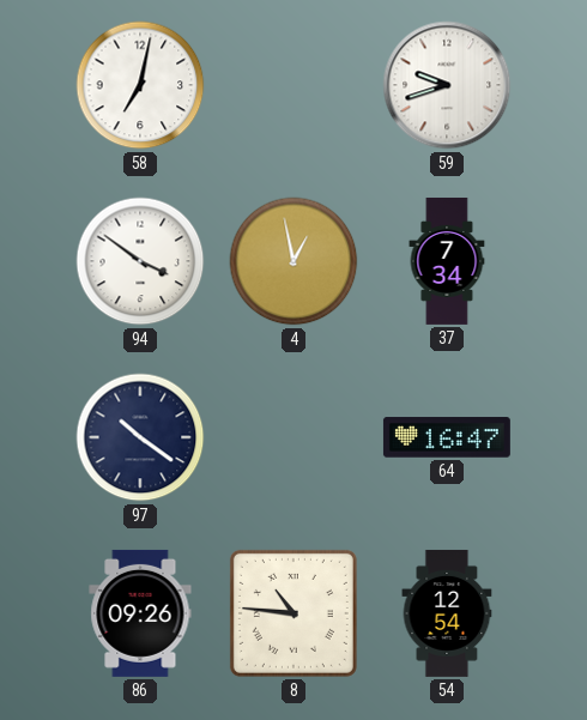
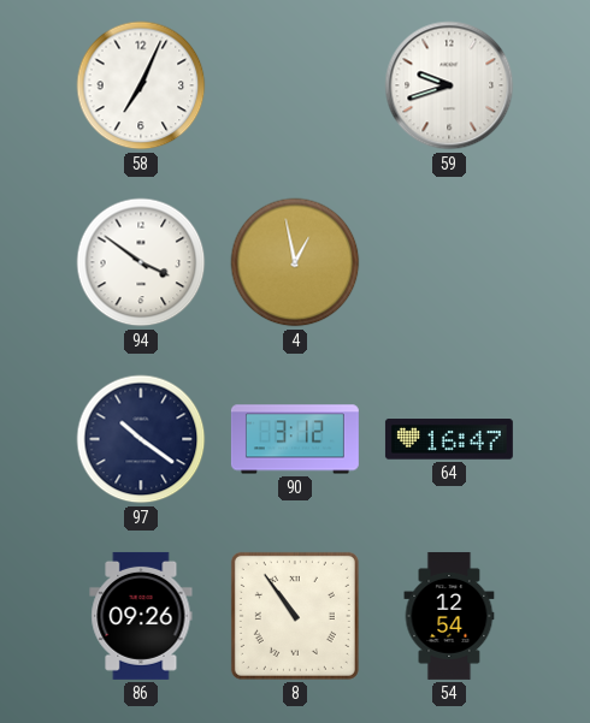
58: 7:02 -> 7:04
37: 7:34 -> none
90: none -> 3:12
8: 10:46 -> 10:54
